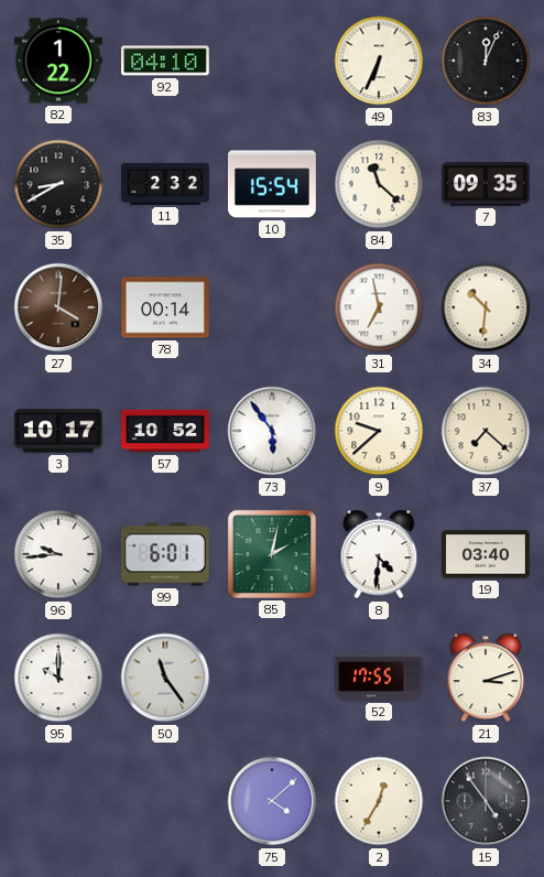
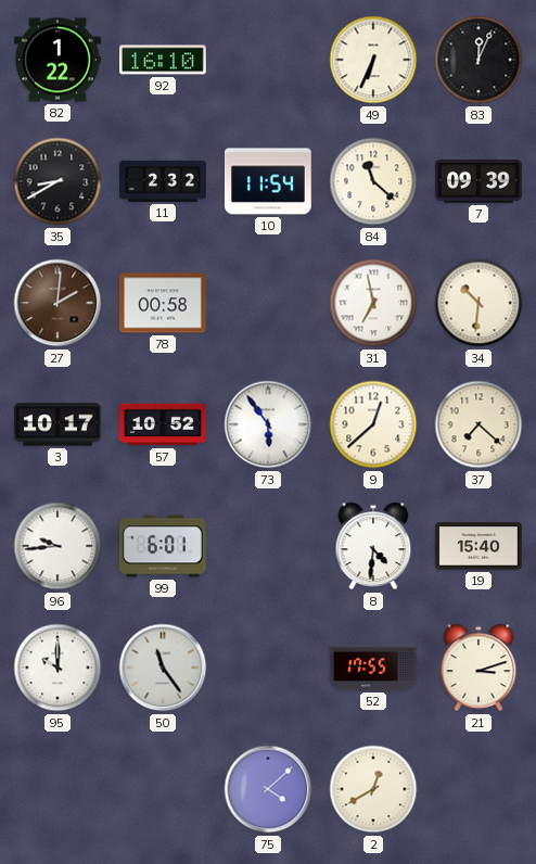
92: 04:10 -> 16:10
10: 15:54 -> 11:54
7: 09:35 -> 09:39
27: 4:01 -> 2:01
78: 00:14 -> 00:58
9: 9:38 -> 12:38
85: 2:02 -> none
19: 03:40 -> 15:40
2: 12:35 -> 12:40
15: 4:54 -> none
